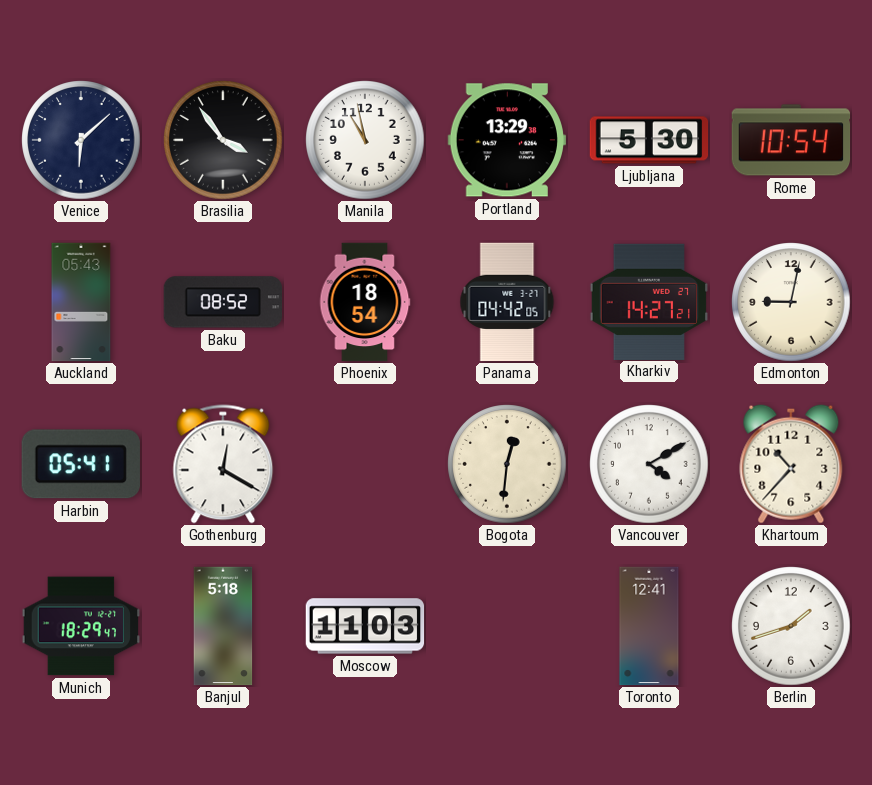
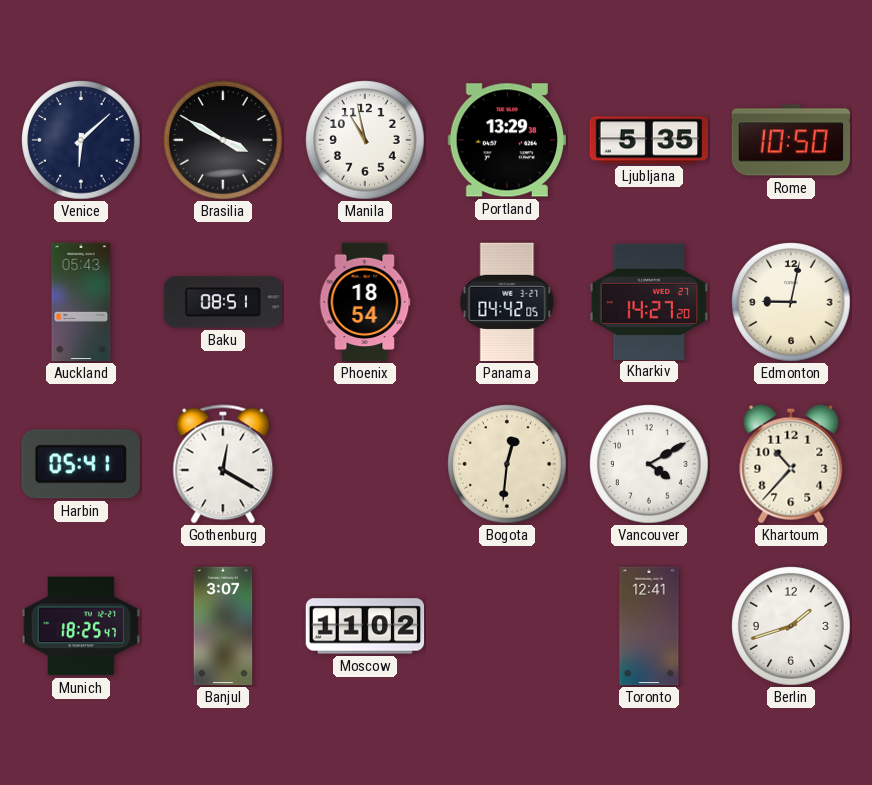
Brasilia: 3:54 -> 3:50
Ljubljana: 5:30 -> 5:35
Rome: 10:54 -> 10:50
Baku: 08:52 -> 08:51
Kharkiv: 14:27:21 -> 14:27:20
Munich: 18:29 -> 18:25
Banjul: 5:18 -> 3:07
Moscow: 11:03 -> 11:02
